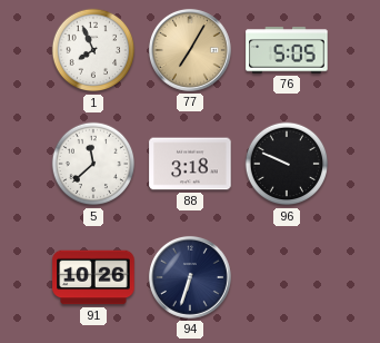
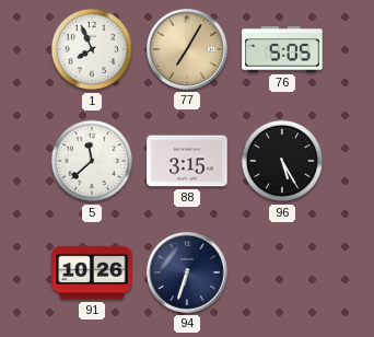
88: 3:18 -> 3:15
96: 9:49 -> 5:25
